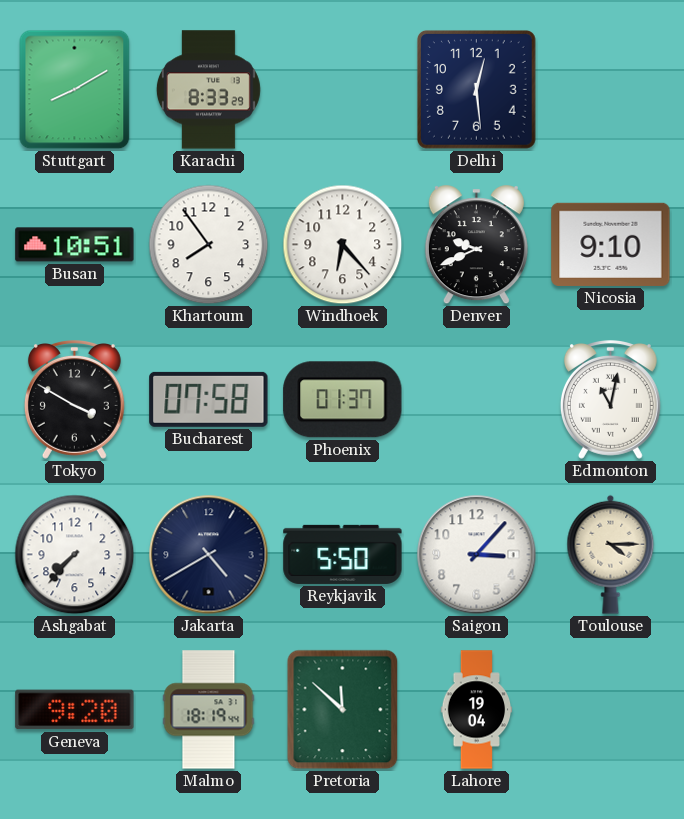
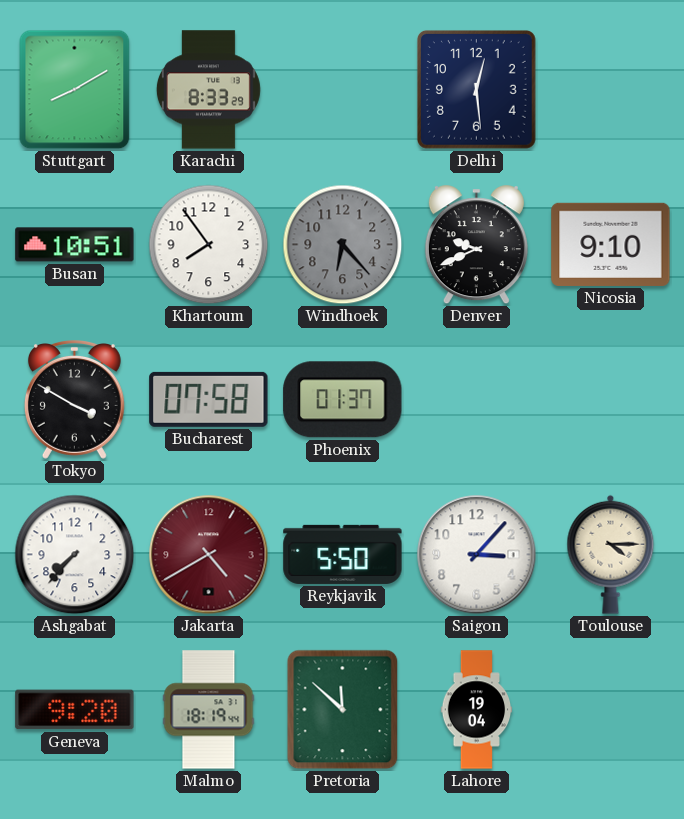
Windhoek dial: white -> grey
Edmonton: 11:02 -> none
Jakarta dial: navy -> burgundy
